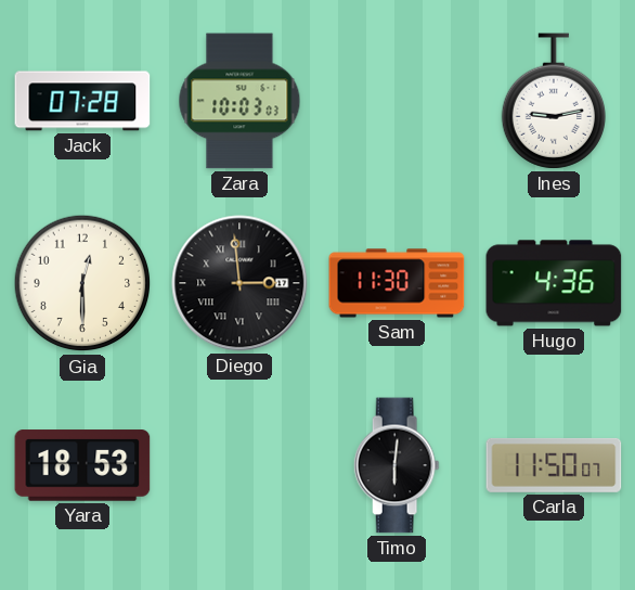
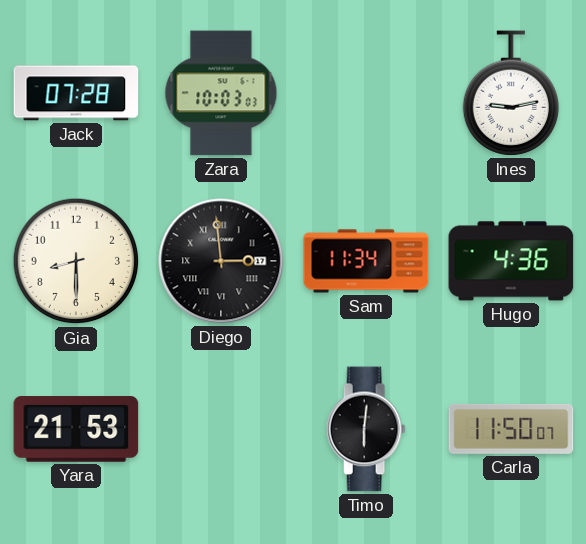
Gia: 12:30 -> 8:30
Sam: 11:30 -> 11:34
Yara: 18:53 -> 21:53
